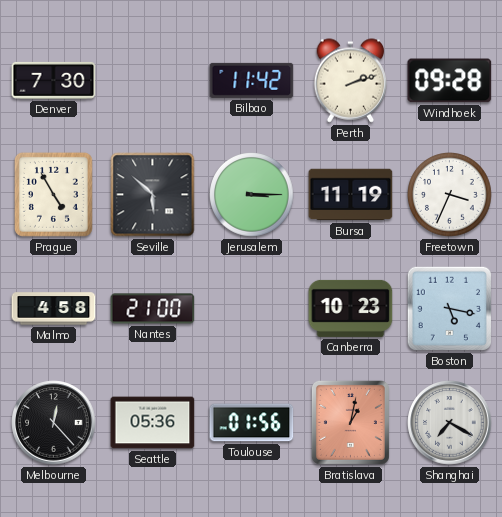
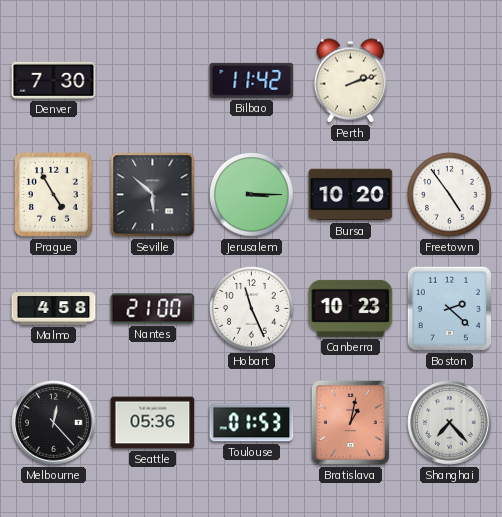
Windhoek: 09:28 -> none
Bursa: 11:19 -> 10:20
Freetown: 3:34 -> 4:54
Hobart: none -> 11:26
Boston: 5:17 -> 2:22
Toulouse: 01:56 -> 01:53
Shanghai: 7:20 -> 7:23
